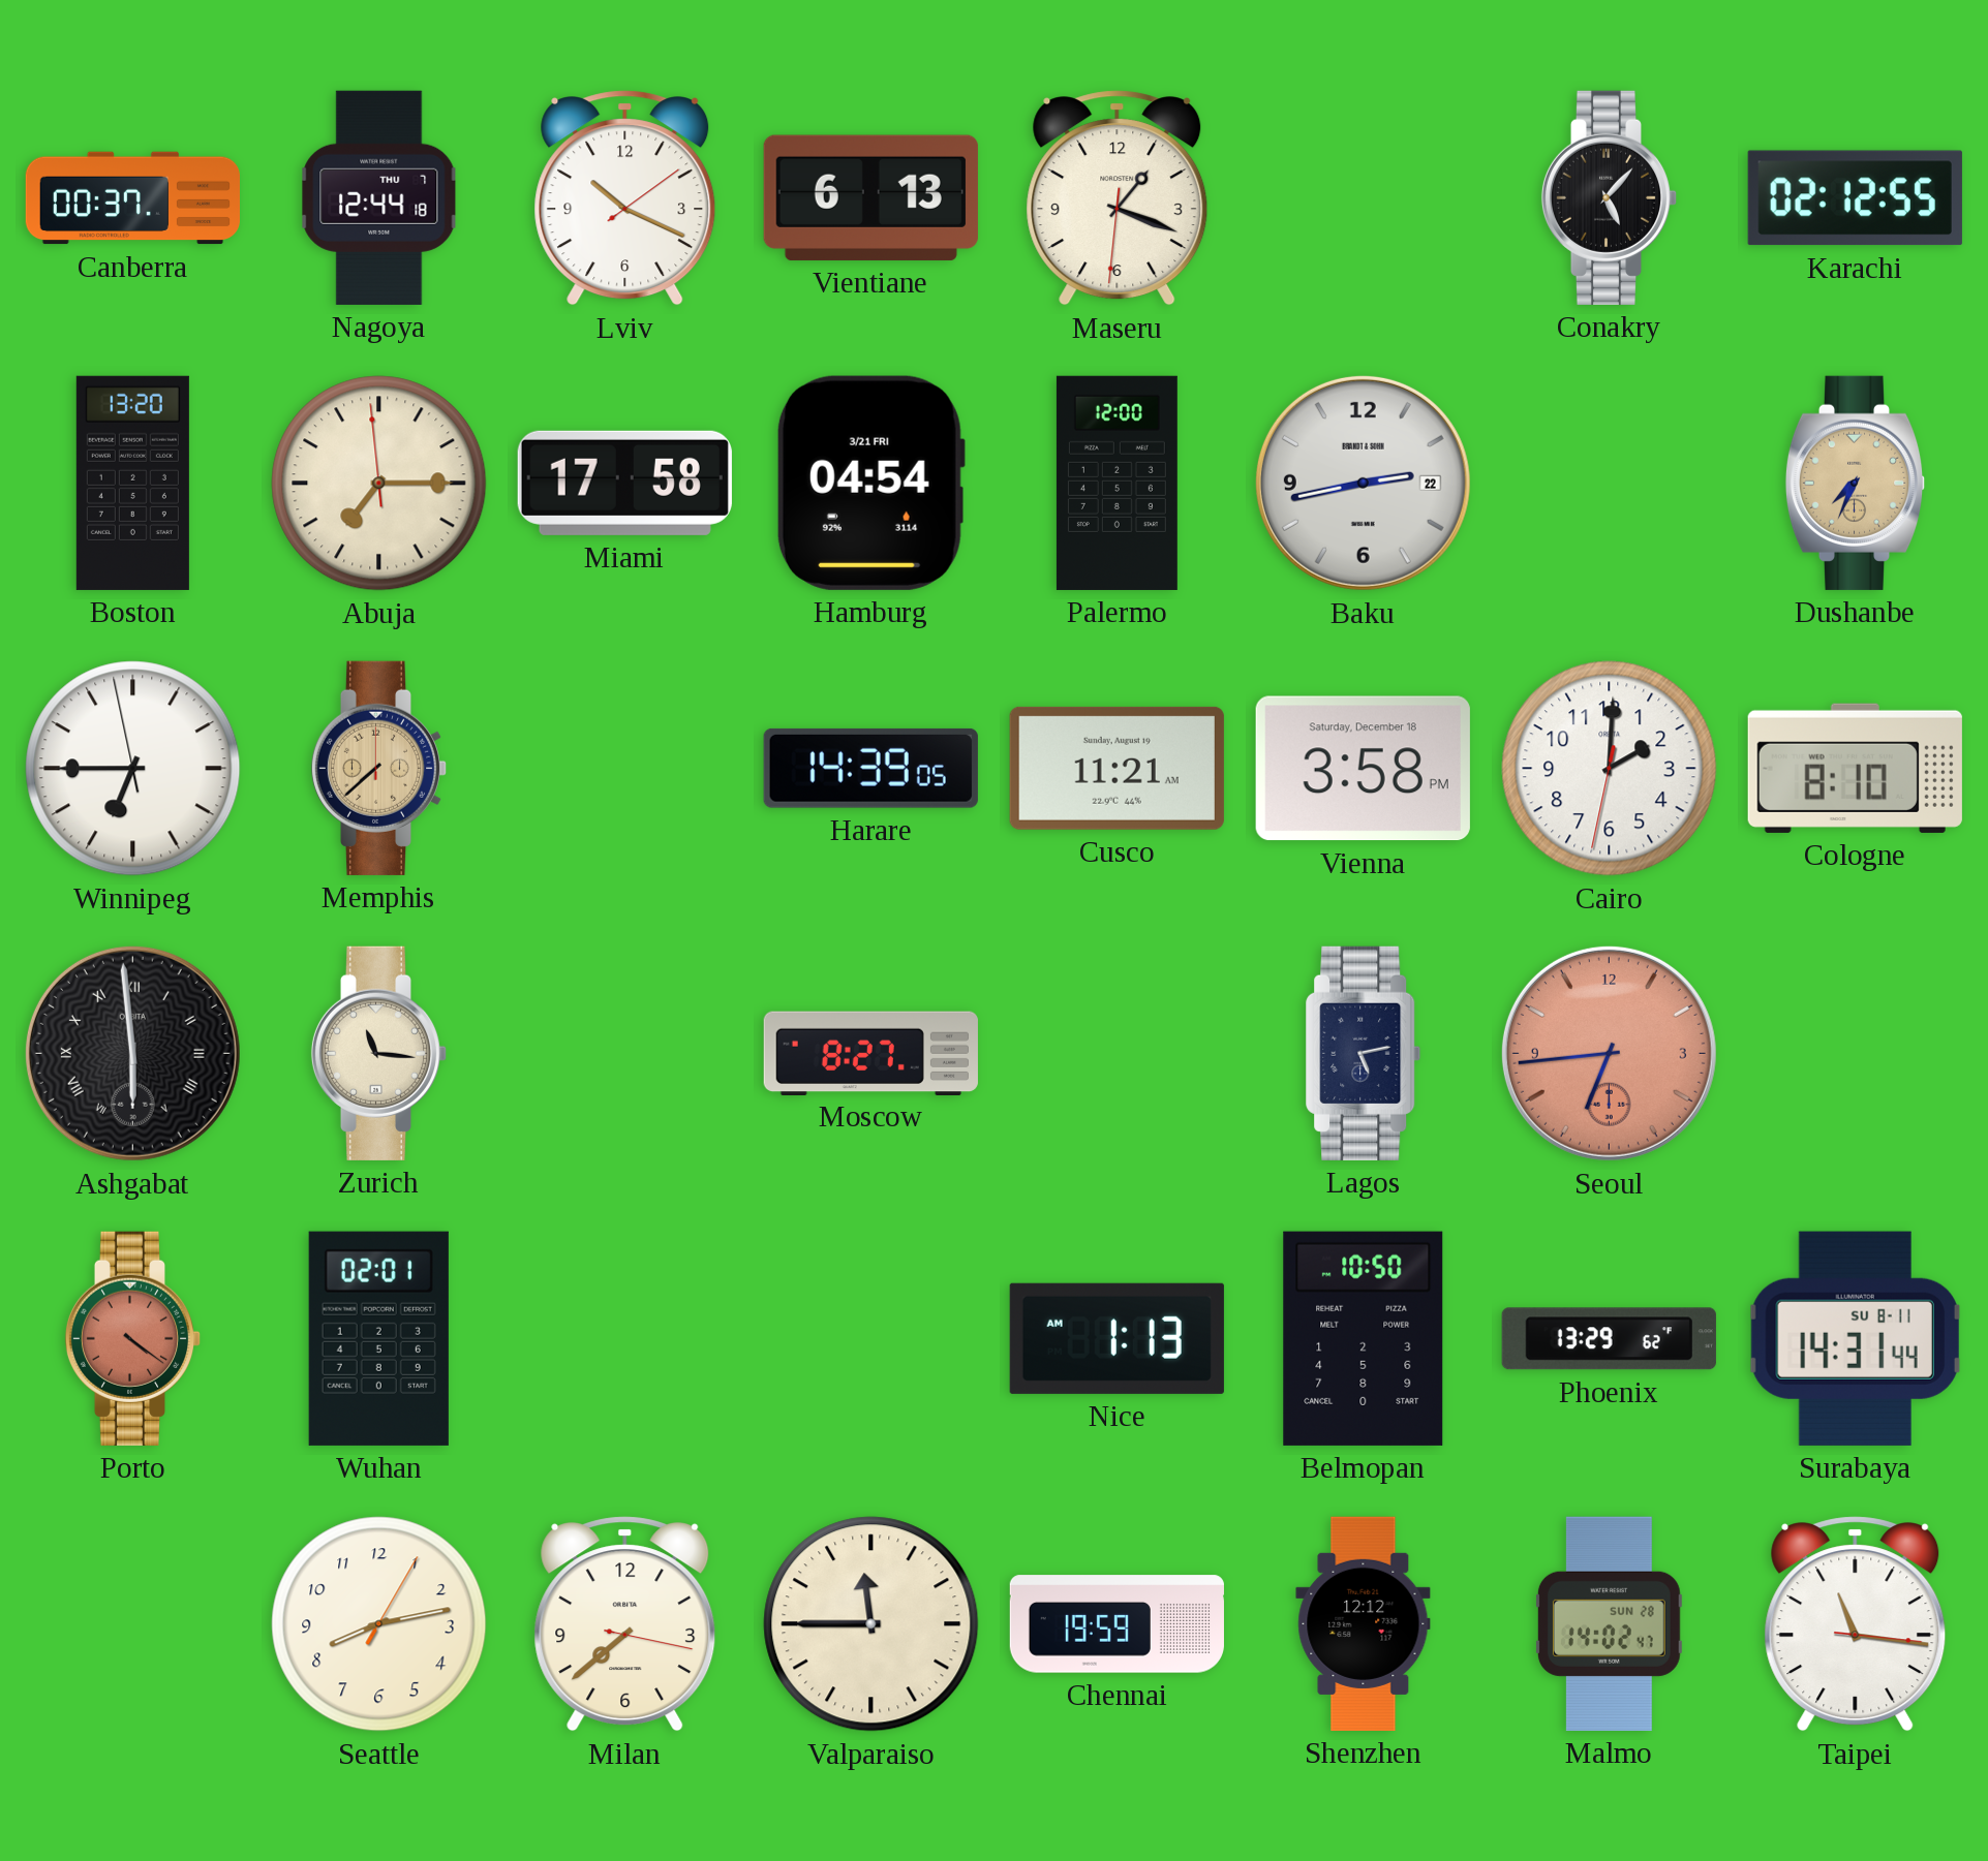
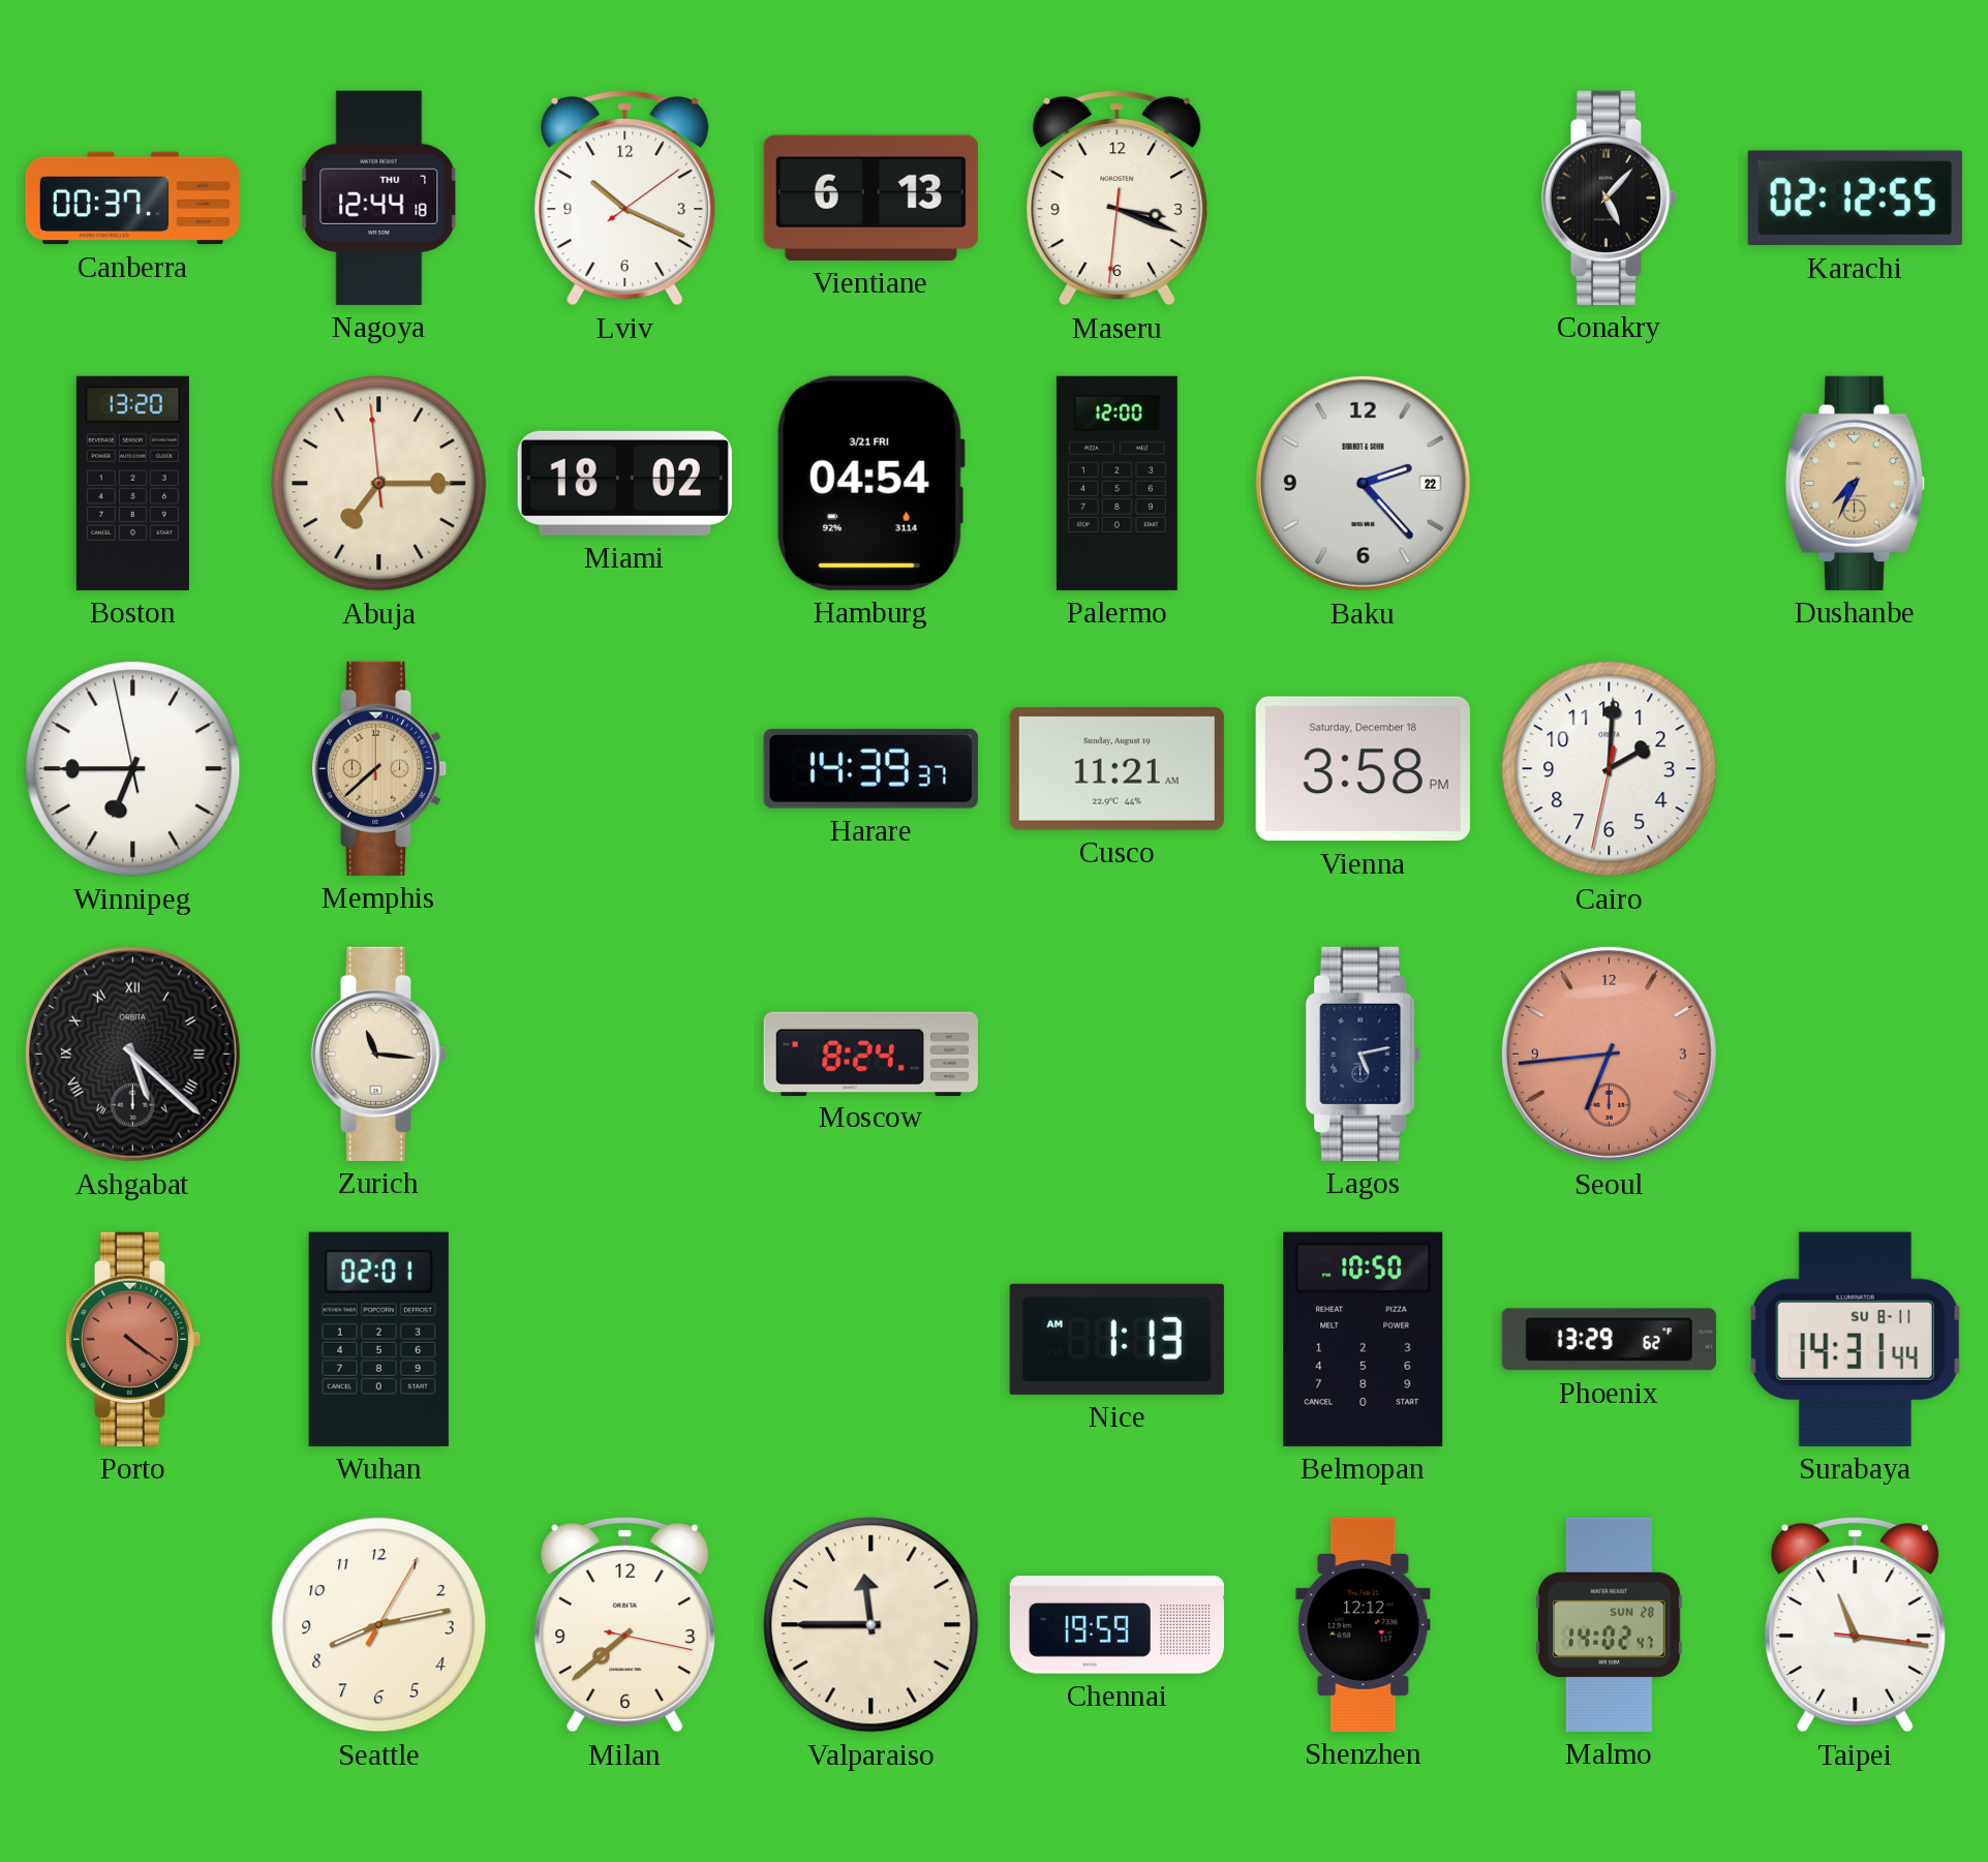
Maseru: 1:18 -> 3:18
Miami: 17:58 -> 18:02
Baku: 2:43 -> 2:23
Harare: 14:39:05 -> 14:39:37
Cologne: 8:10 -> none
Ashgabat: 5:59 -> 5:22
Moscow: 8:27 -> 8:24
